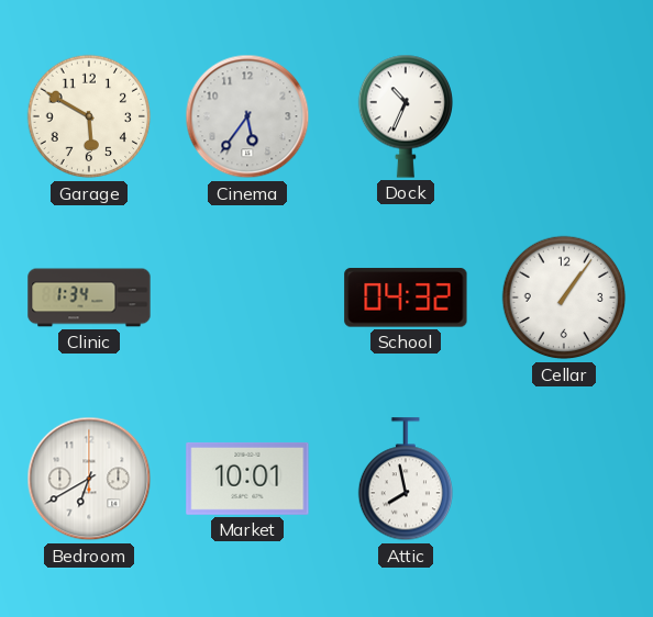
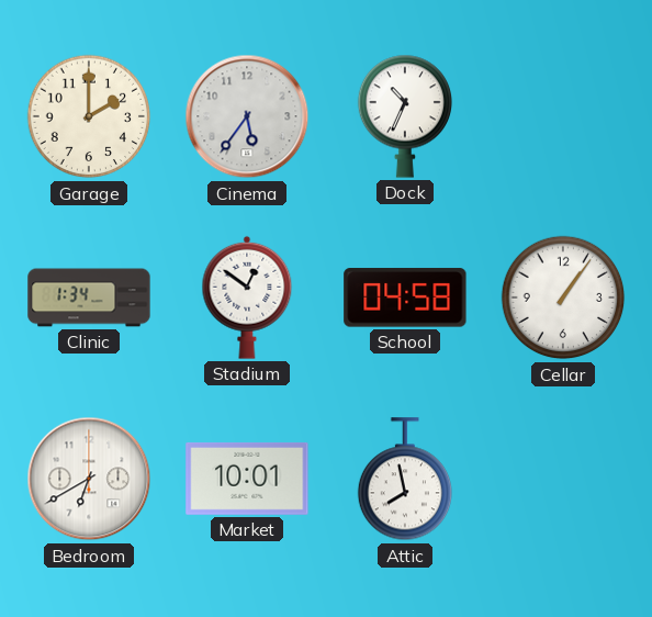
Garage: 5:50 -> 2:00
Stadium: none -> 12:51
School: 04:32 -> 04:58
